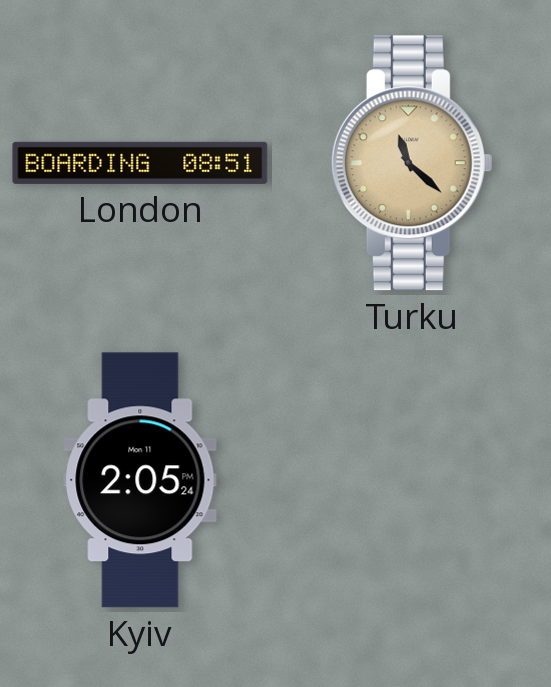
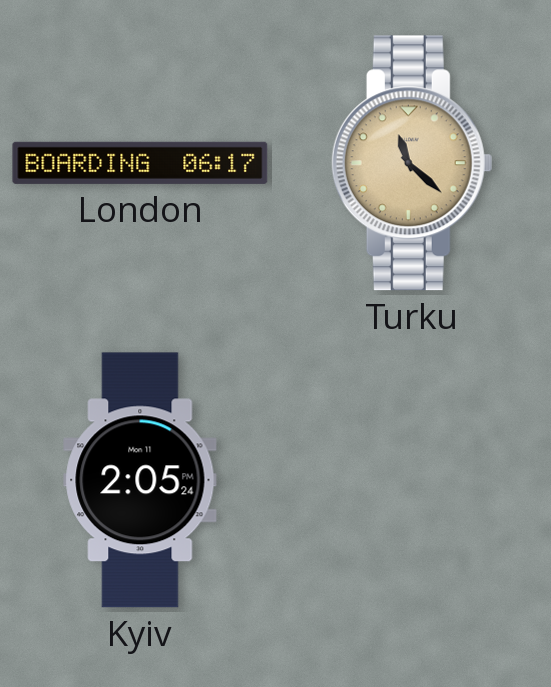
London: 08:51 -> 06:17
